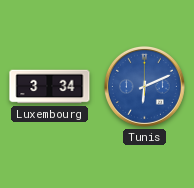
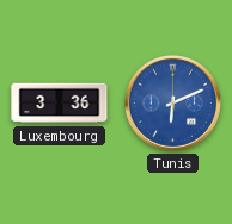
Luxembourg: 3:34 -> 3:36
